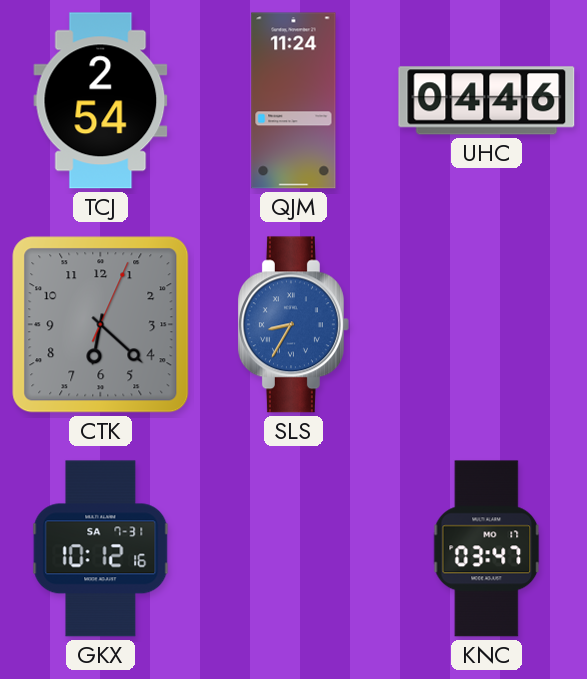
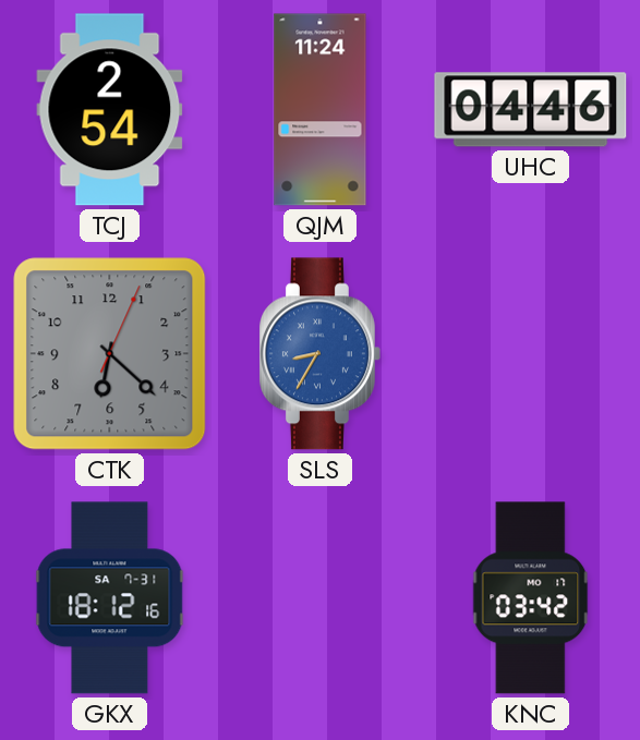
GKX: 10:12 -> 18:12
KNC: 03:47 -> 03:42
